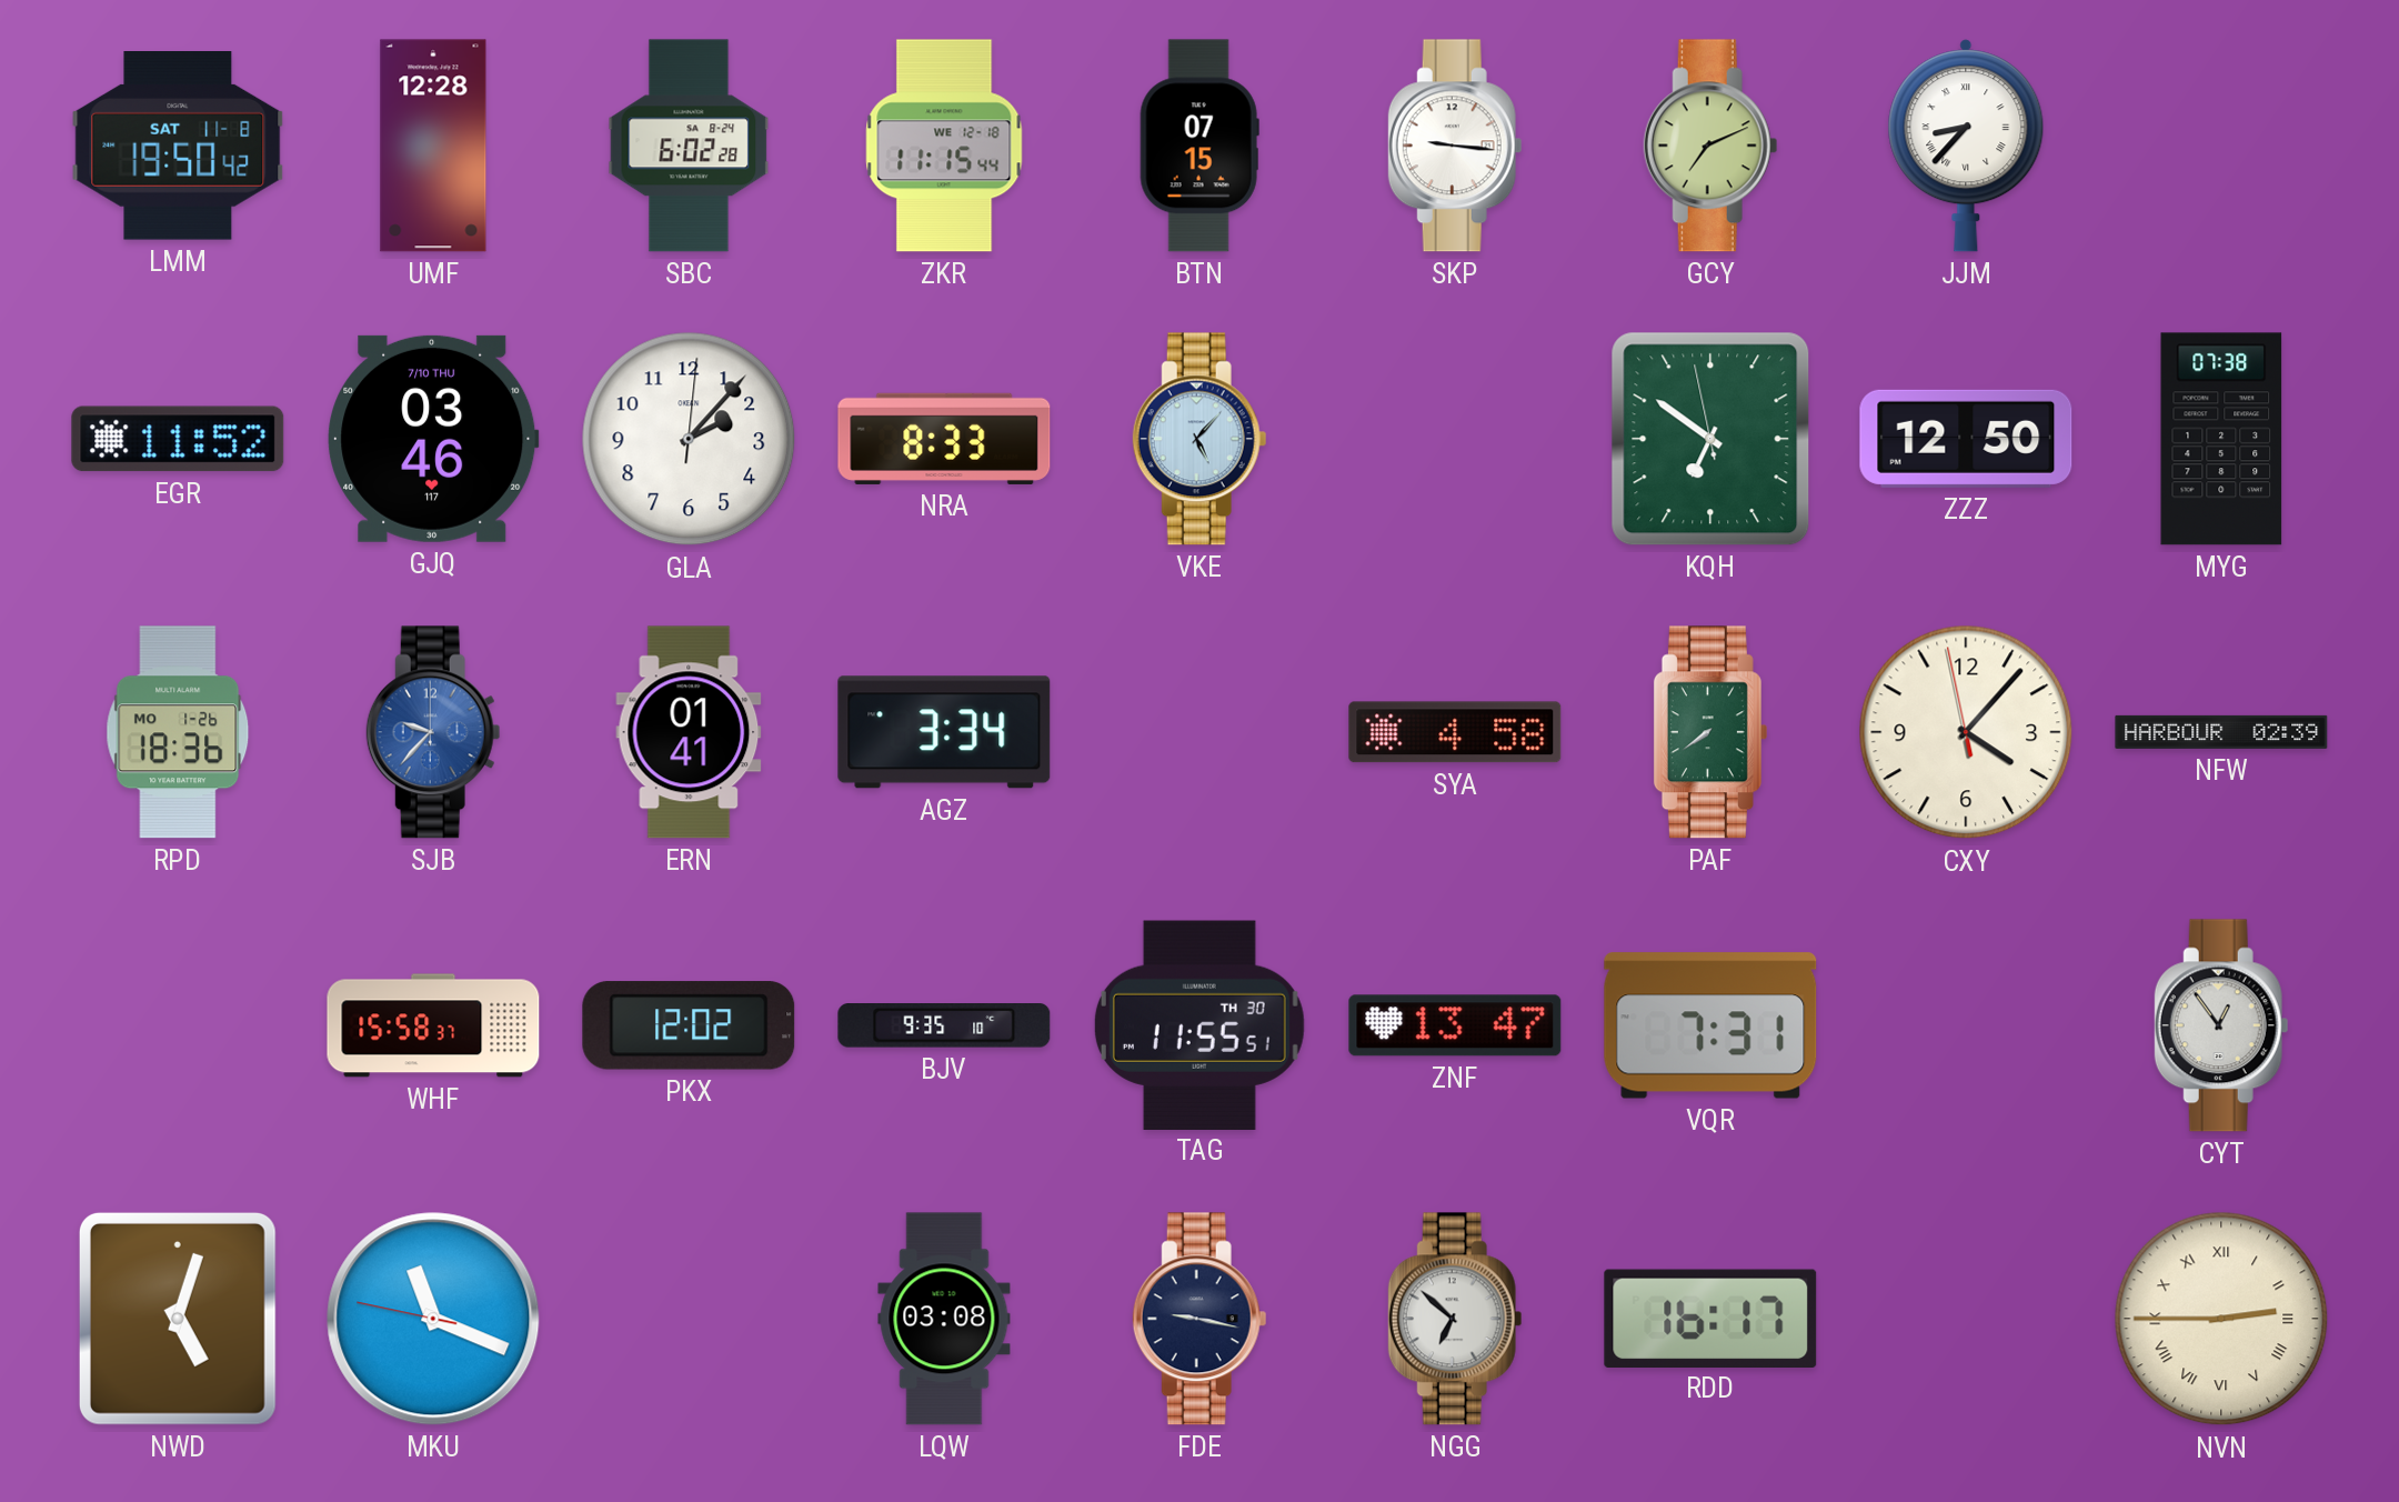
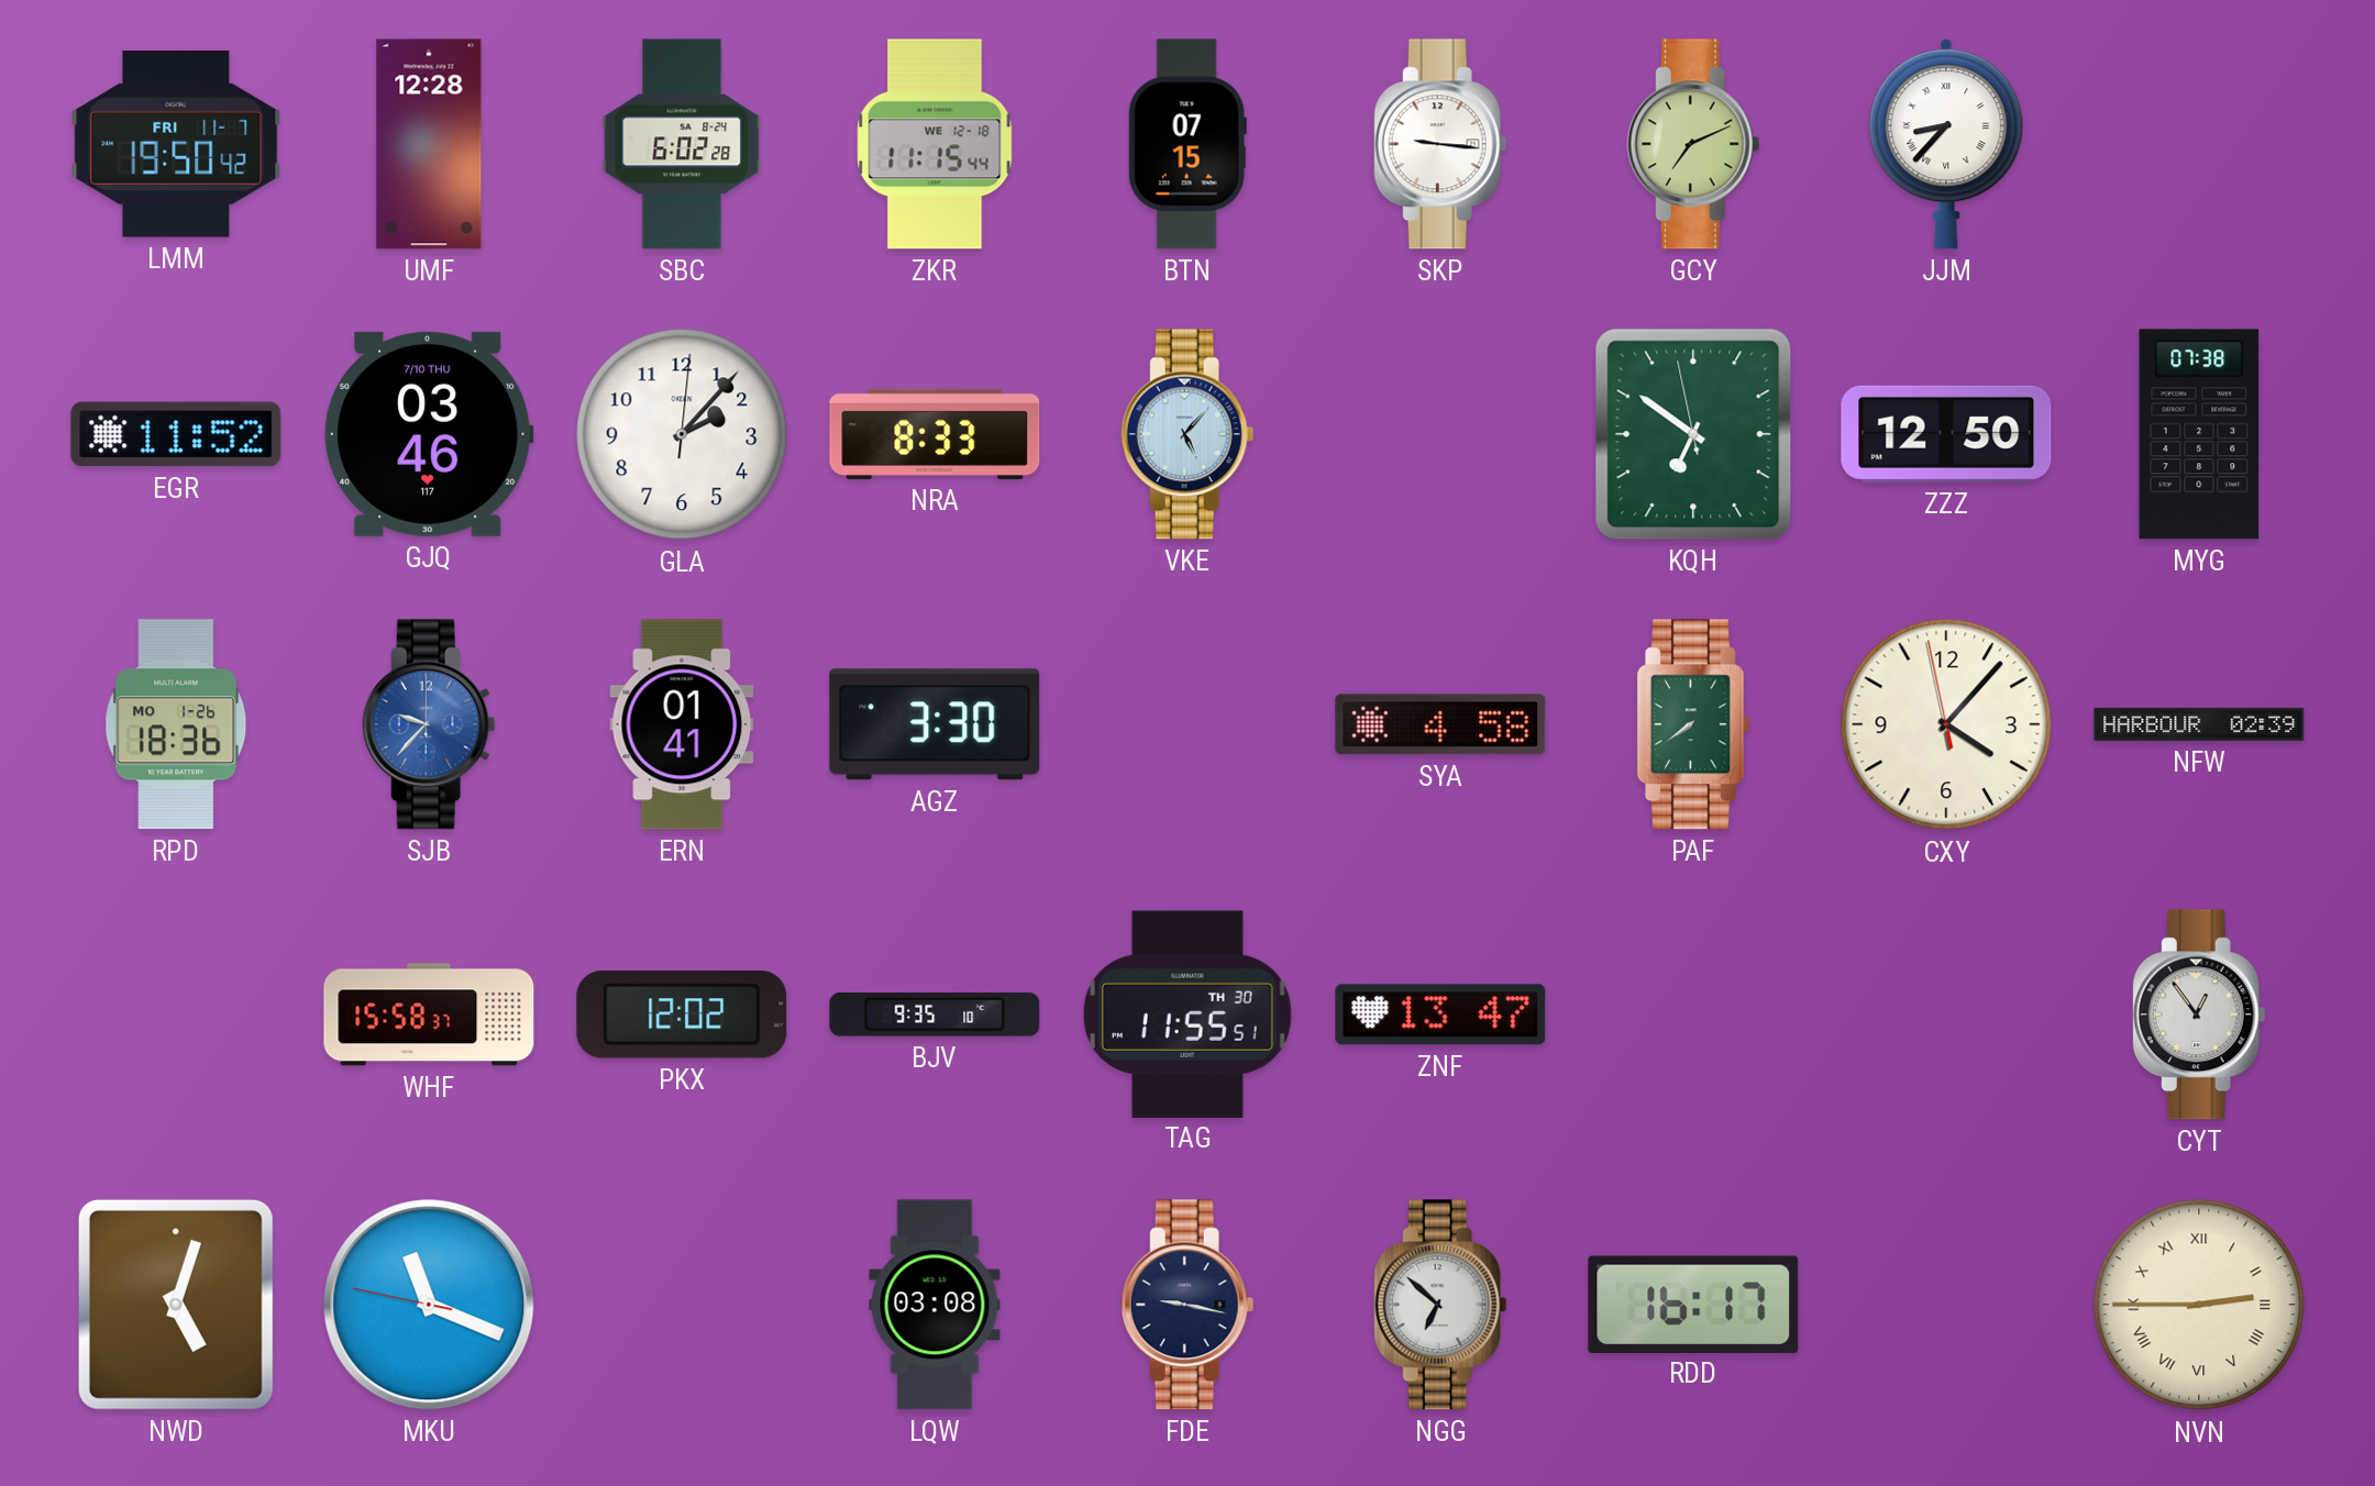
LMM date: SAT 11-8 -> FRI 11-7
AGZ: 3:34 -> 3:30
VQR: 7:31 -> none
